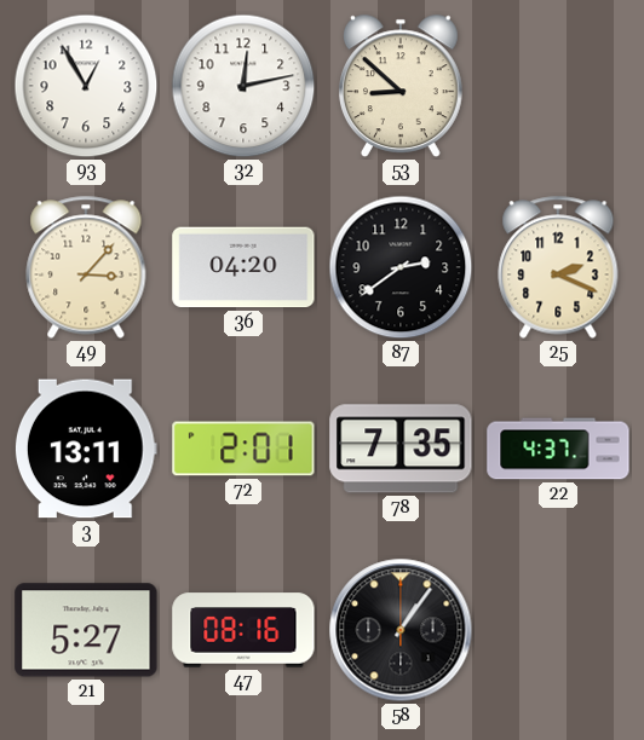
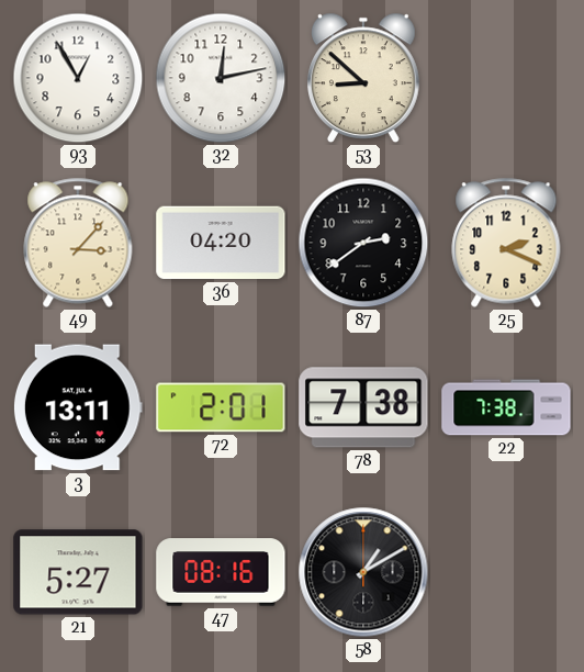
78: 7:35 -> 7:38
22: 4:37 -> 7:38
58: 1:06 -> 1:10
